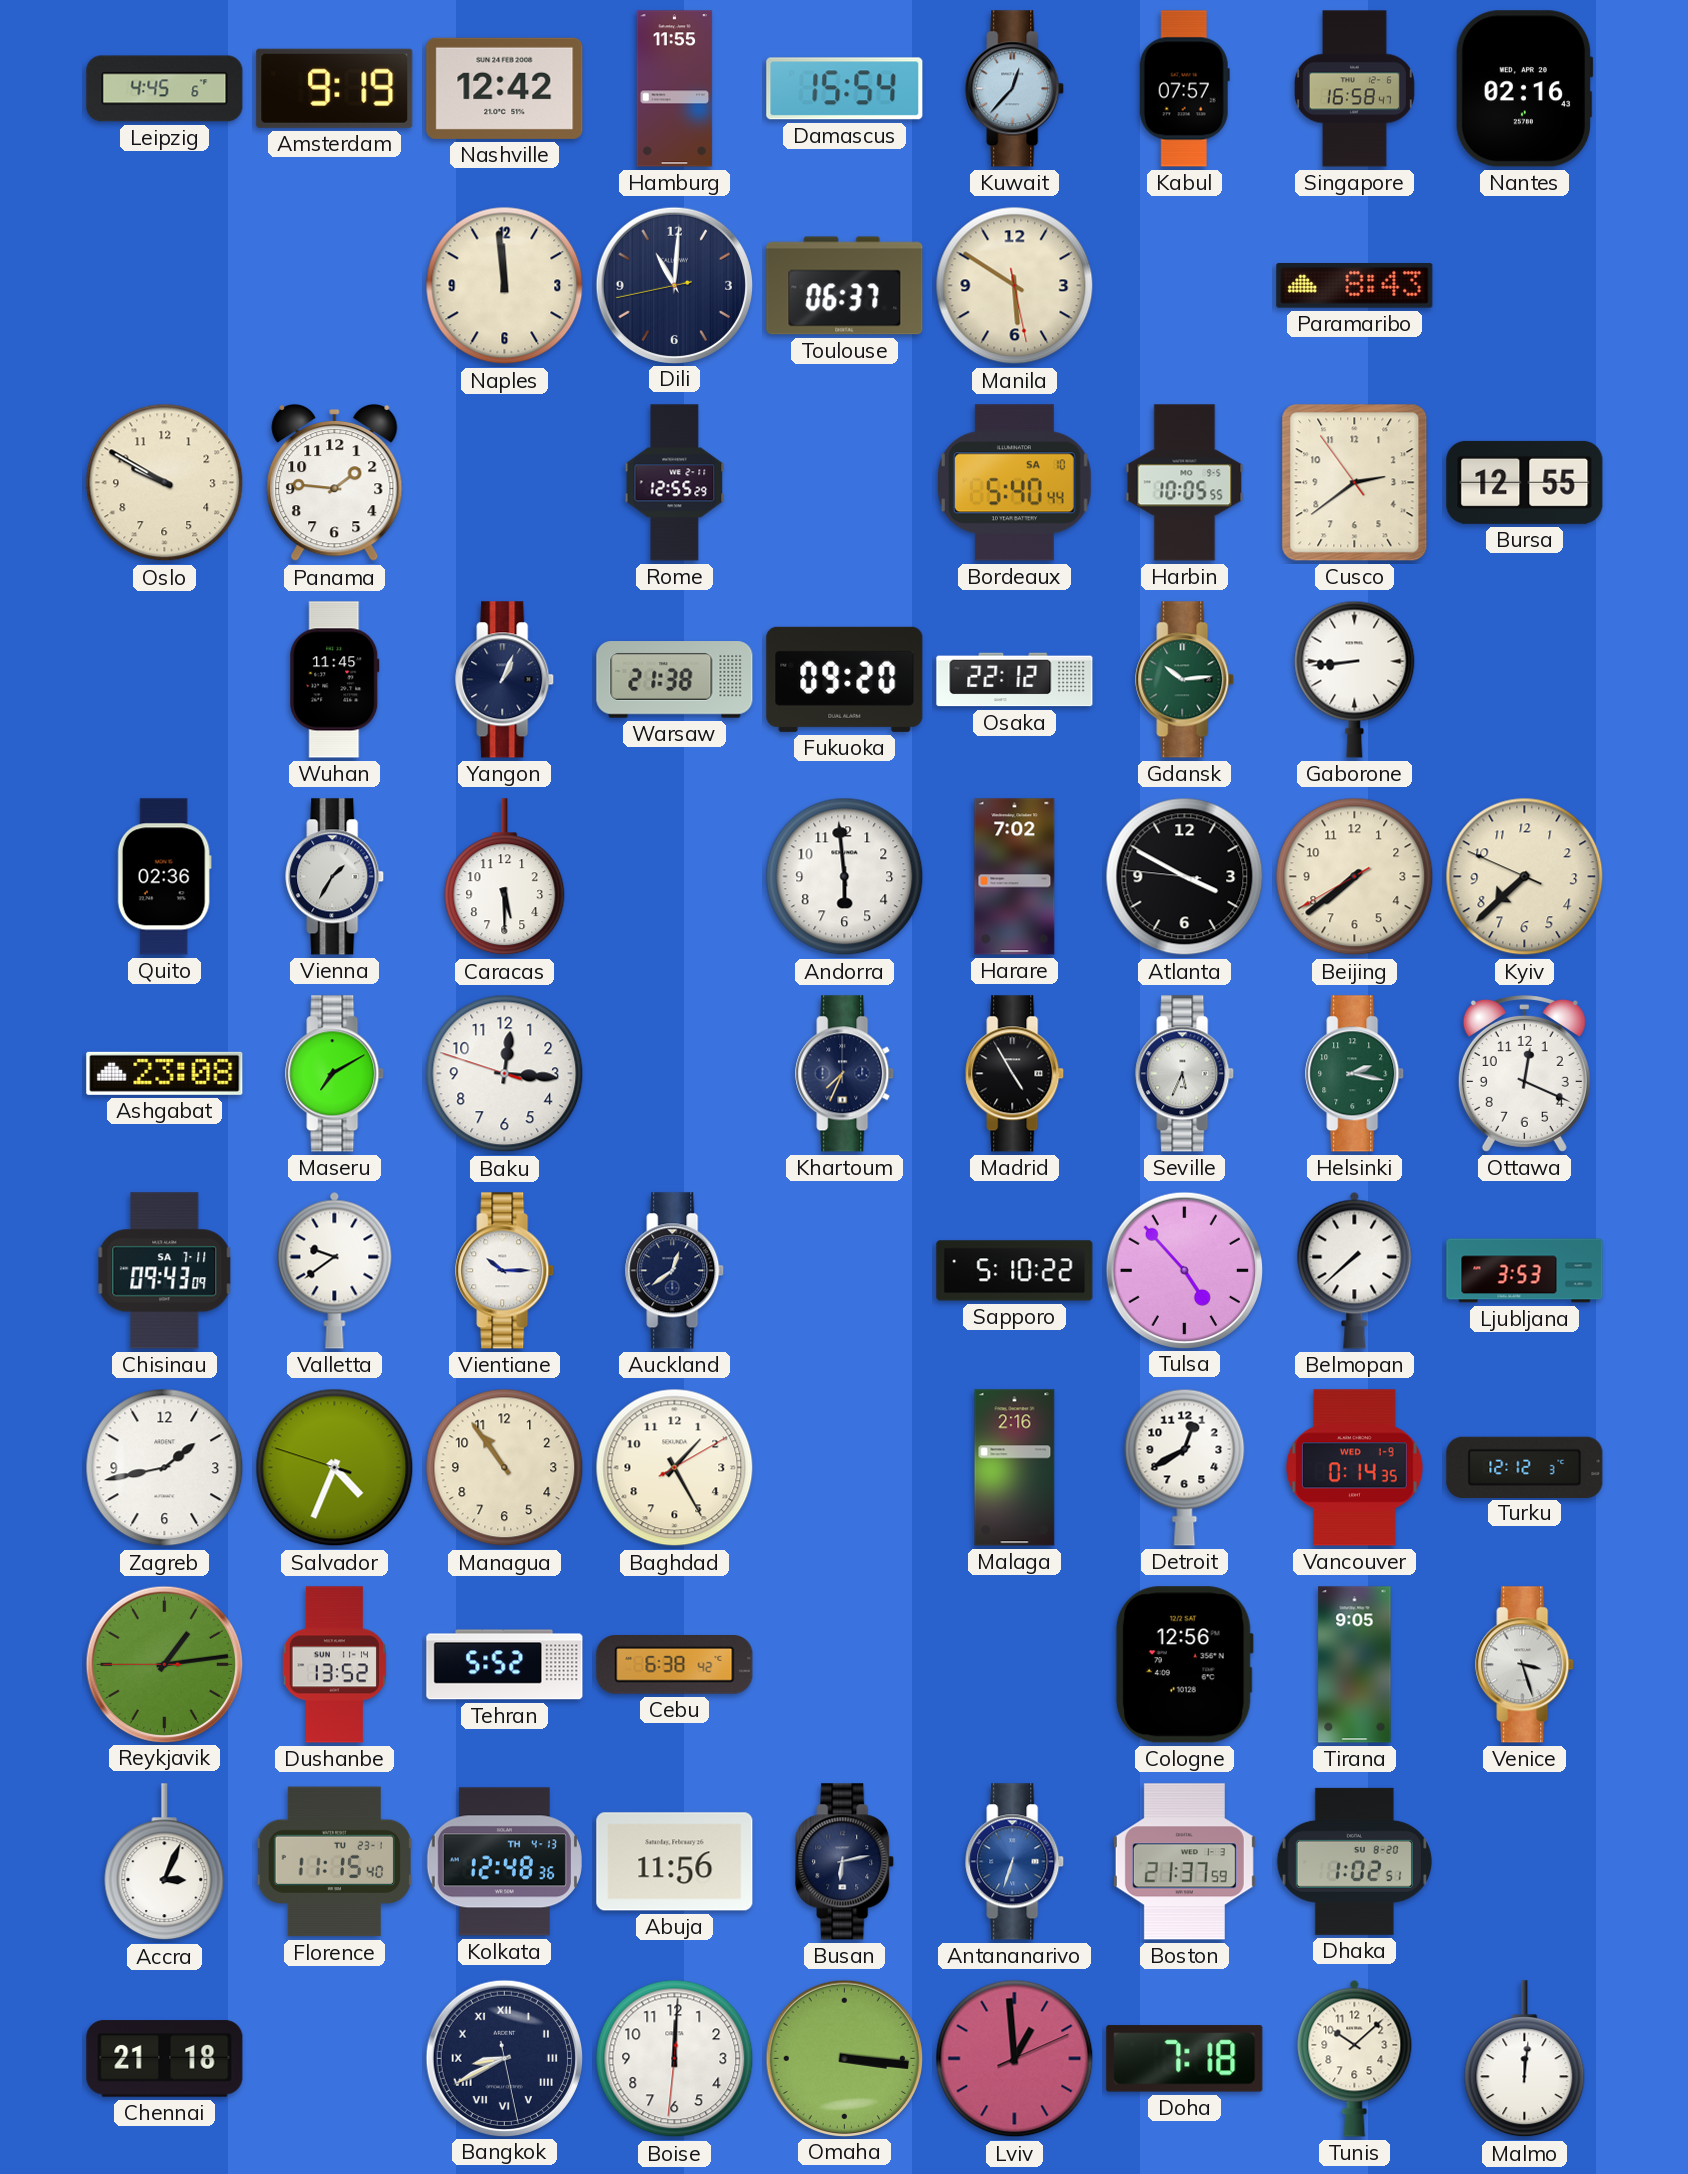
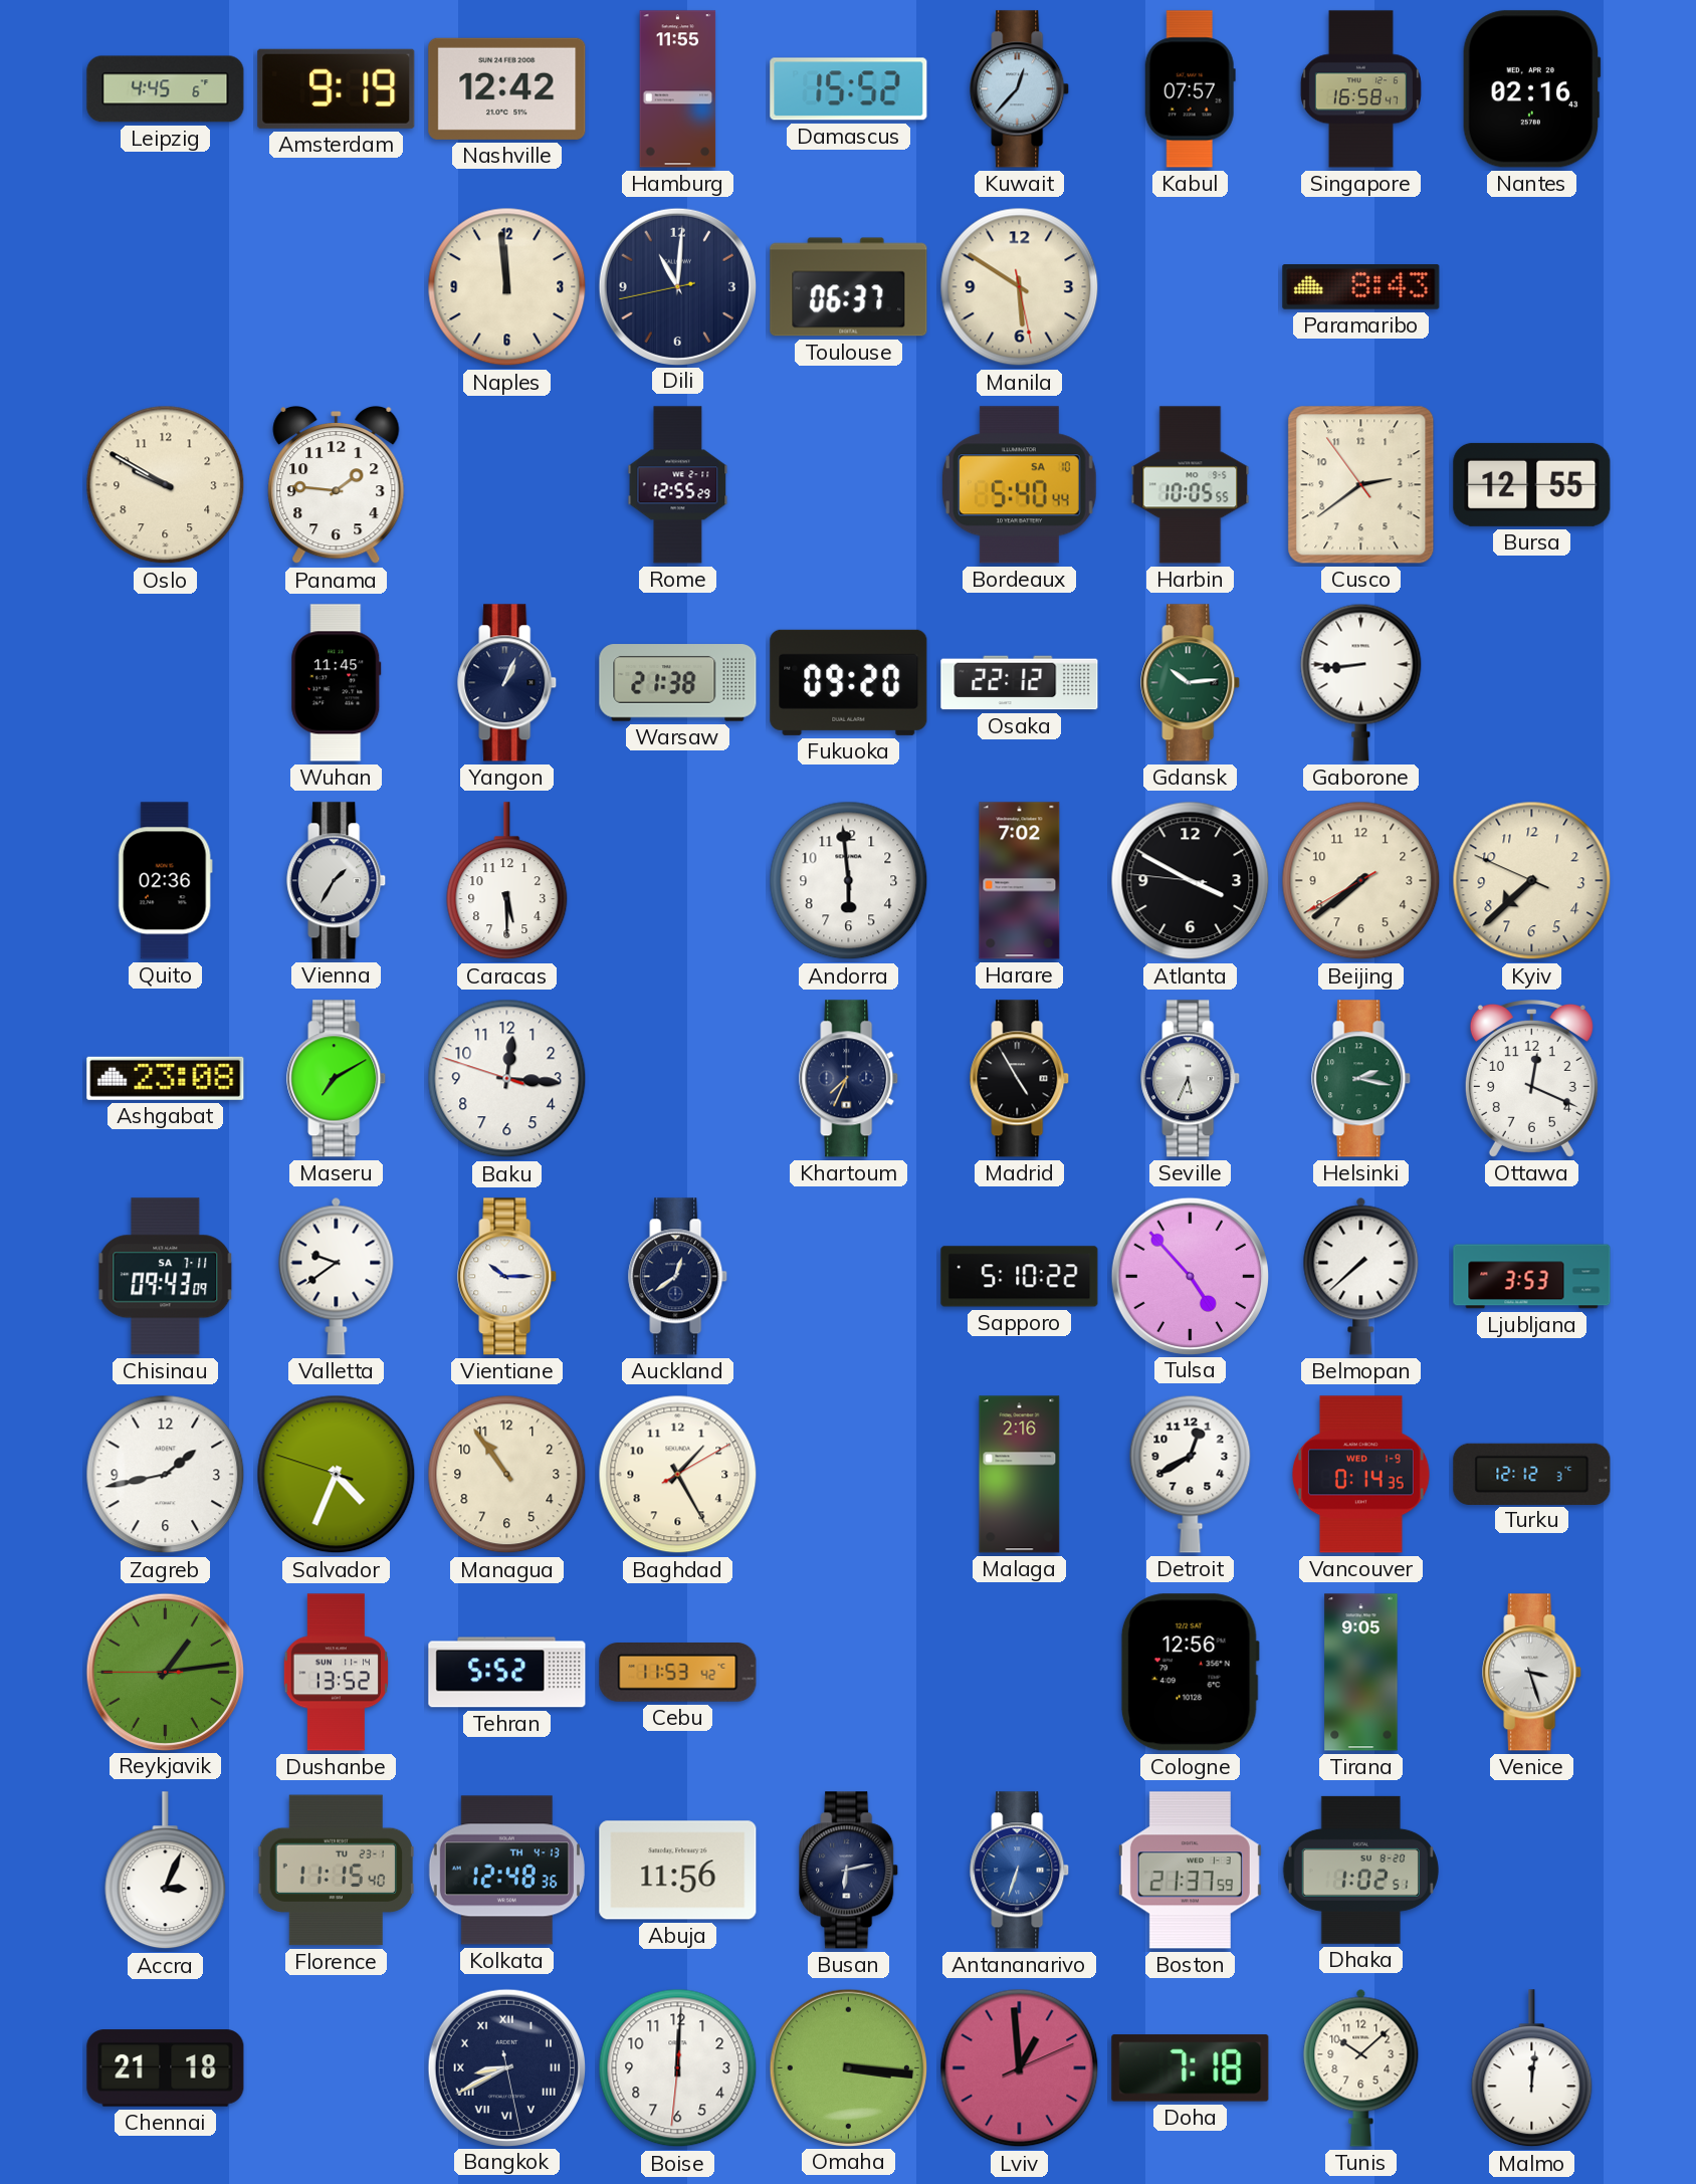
Damascus: 15:54 -> 15:52
Cebu: 6:38 -> 11:53
